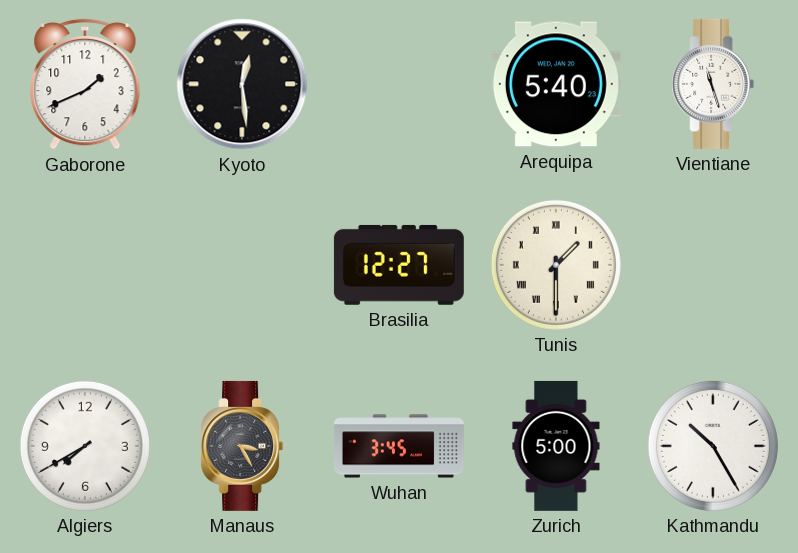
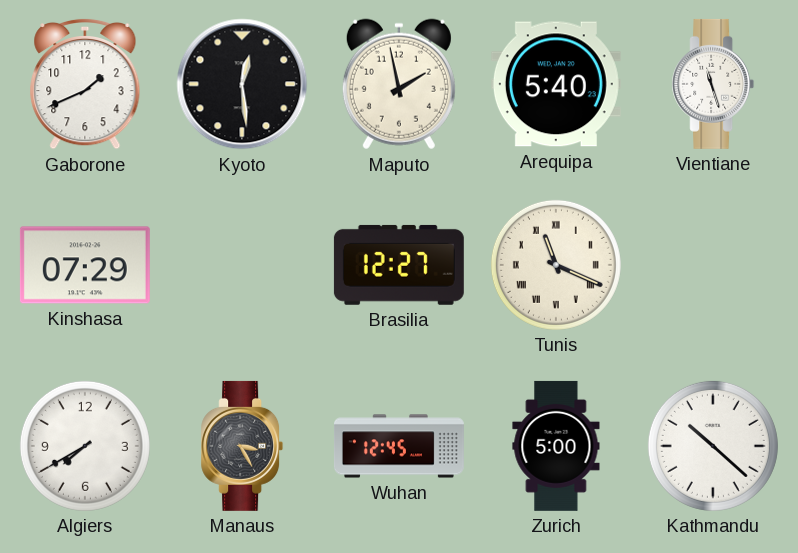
Maputo: none -> 1:58
Kinshasa: none -> 07:29
Tunis: 1:30 -> 11:19
Wuhan: 3:45 -> 12:45
Kathmandu: 10:25 -> 10:22
